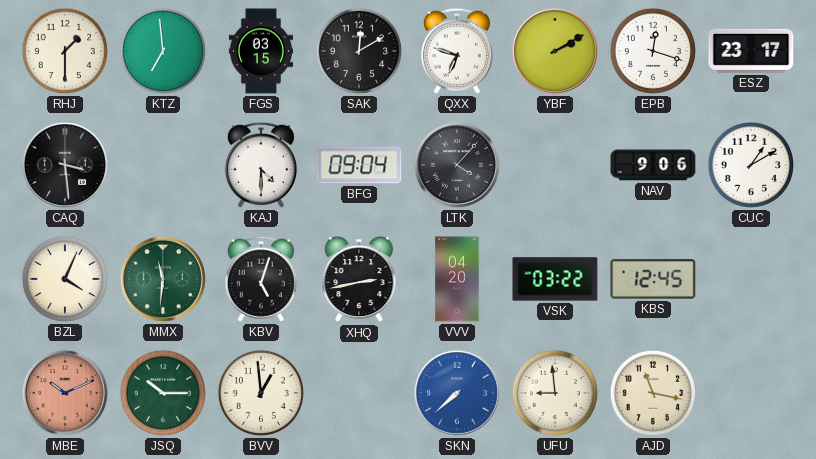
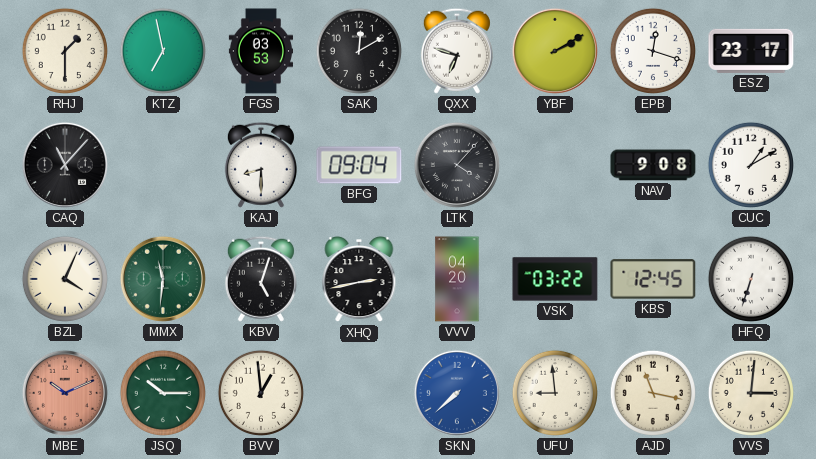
KTZ: 6:59 -> 6:58
FGS: 03:15 -> 03:53
CAQ: 3:29 -> 11:07
KAJ: 4:30 -> 8:30
NAV: 9:06 -> 9:08
HFQ: none -> 6:33
VVS: none -> 3:01
